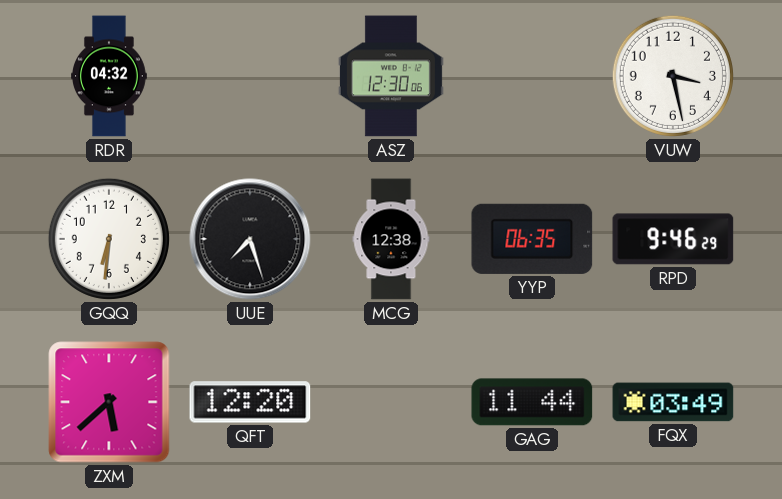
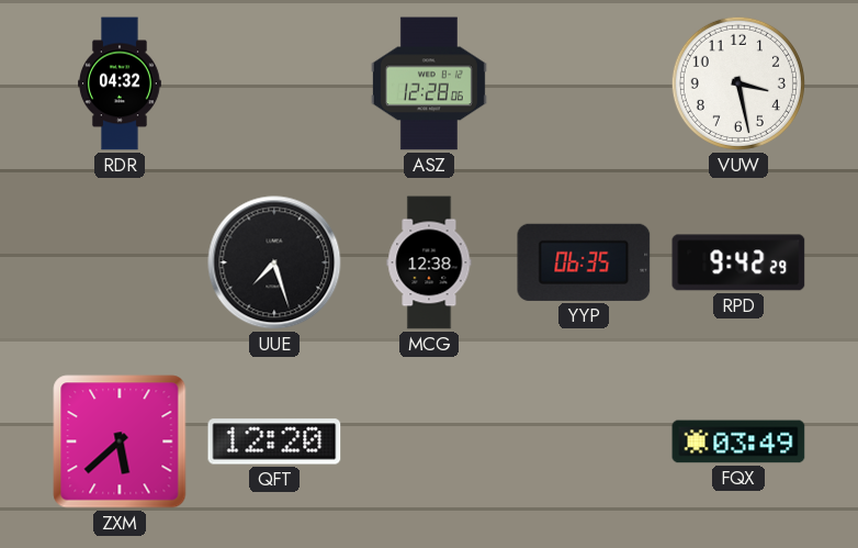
ASZ: 12:30 -> 12:28
GQQ: 6:31 -> none
RPD: 9:46 -> 9:42
GAG: 11:44 -> none
